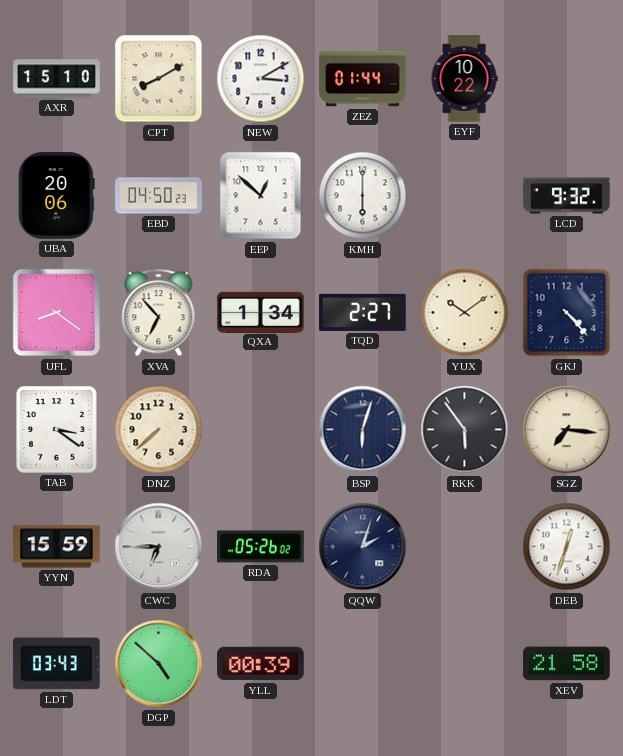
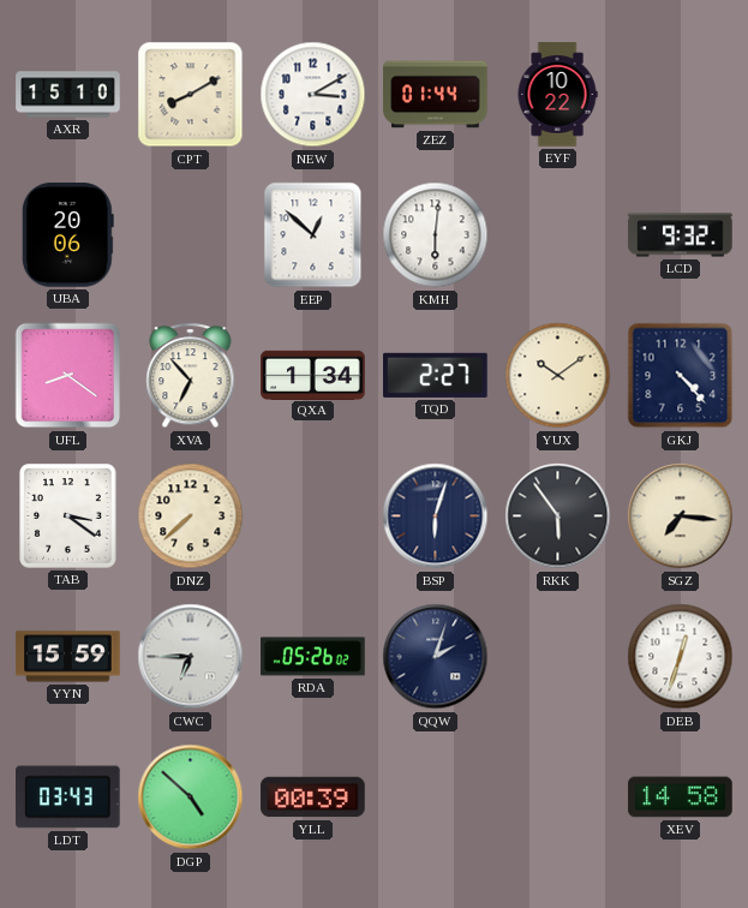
EBD: 04:50 -> none
KMH: 6:00 -> 6:01
XEV: 21:58 -> 14:58
